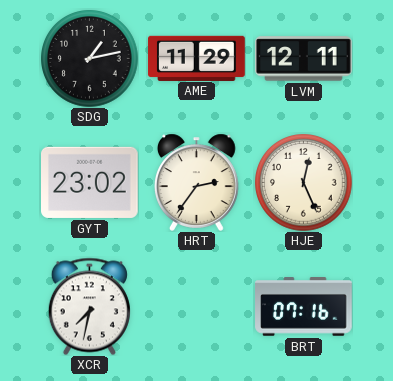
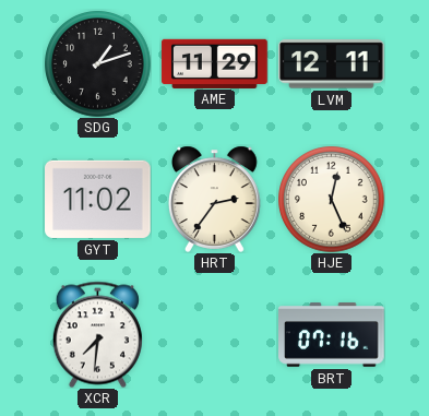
SDG: 1:13 -> 1:12
GYT: 23:02 -> 11:02
XCR: 7:32 -> 7:31
